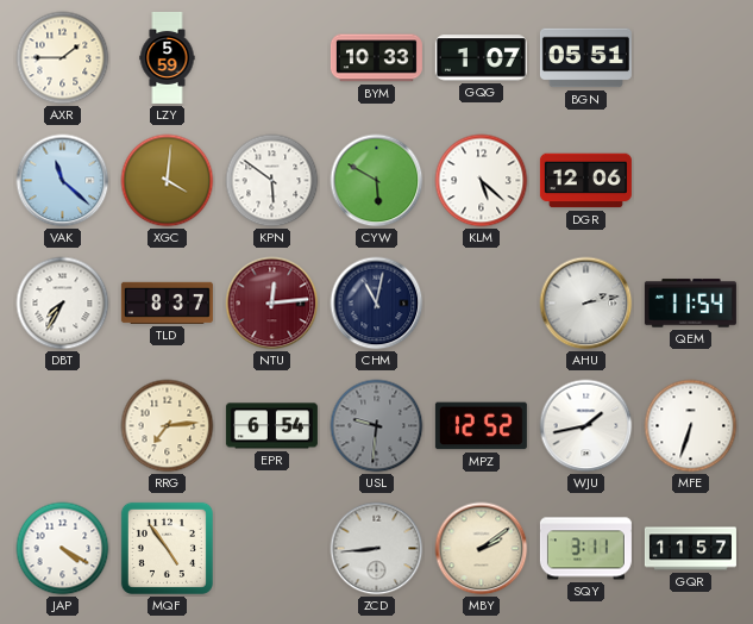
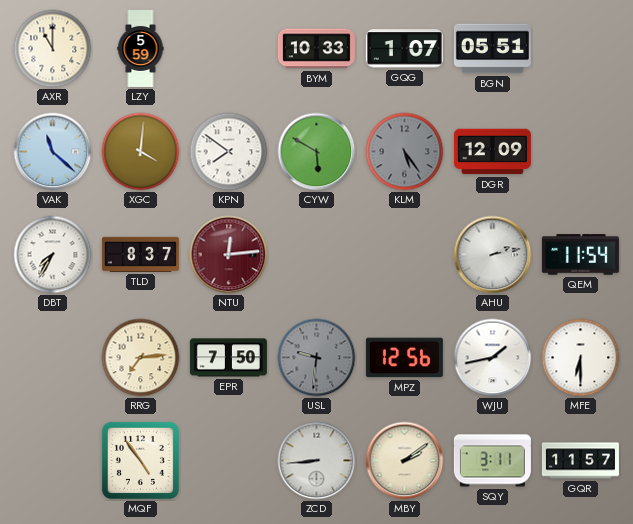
AXR: 1:45 -> 11:00
KPN: 5:51 -> 7:51
KLM: 5:22 -> 5:24
KLM dial: white -> grey
DGR: 12:06 -> 12:09
CHM: 11:02 -> none
EPR: 6:54 -> 7:50
MPZ: 12:52 -> 12:56
MFE: 6:33 -> 6:30
JAP: 4:20 -> none
